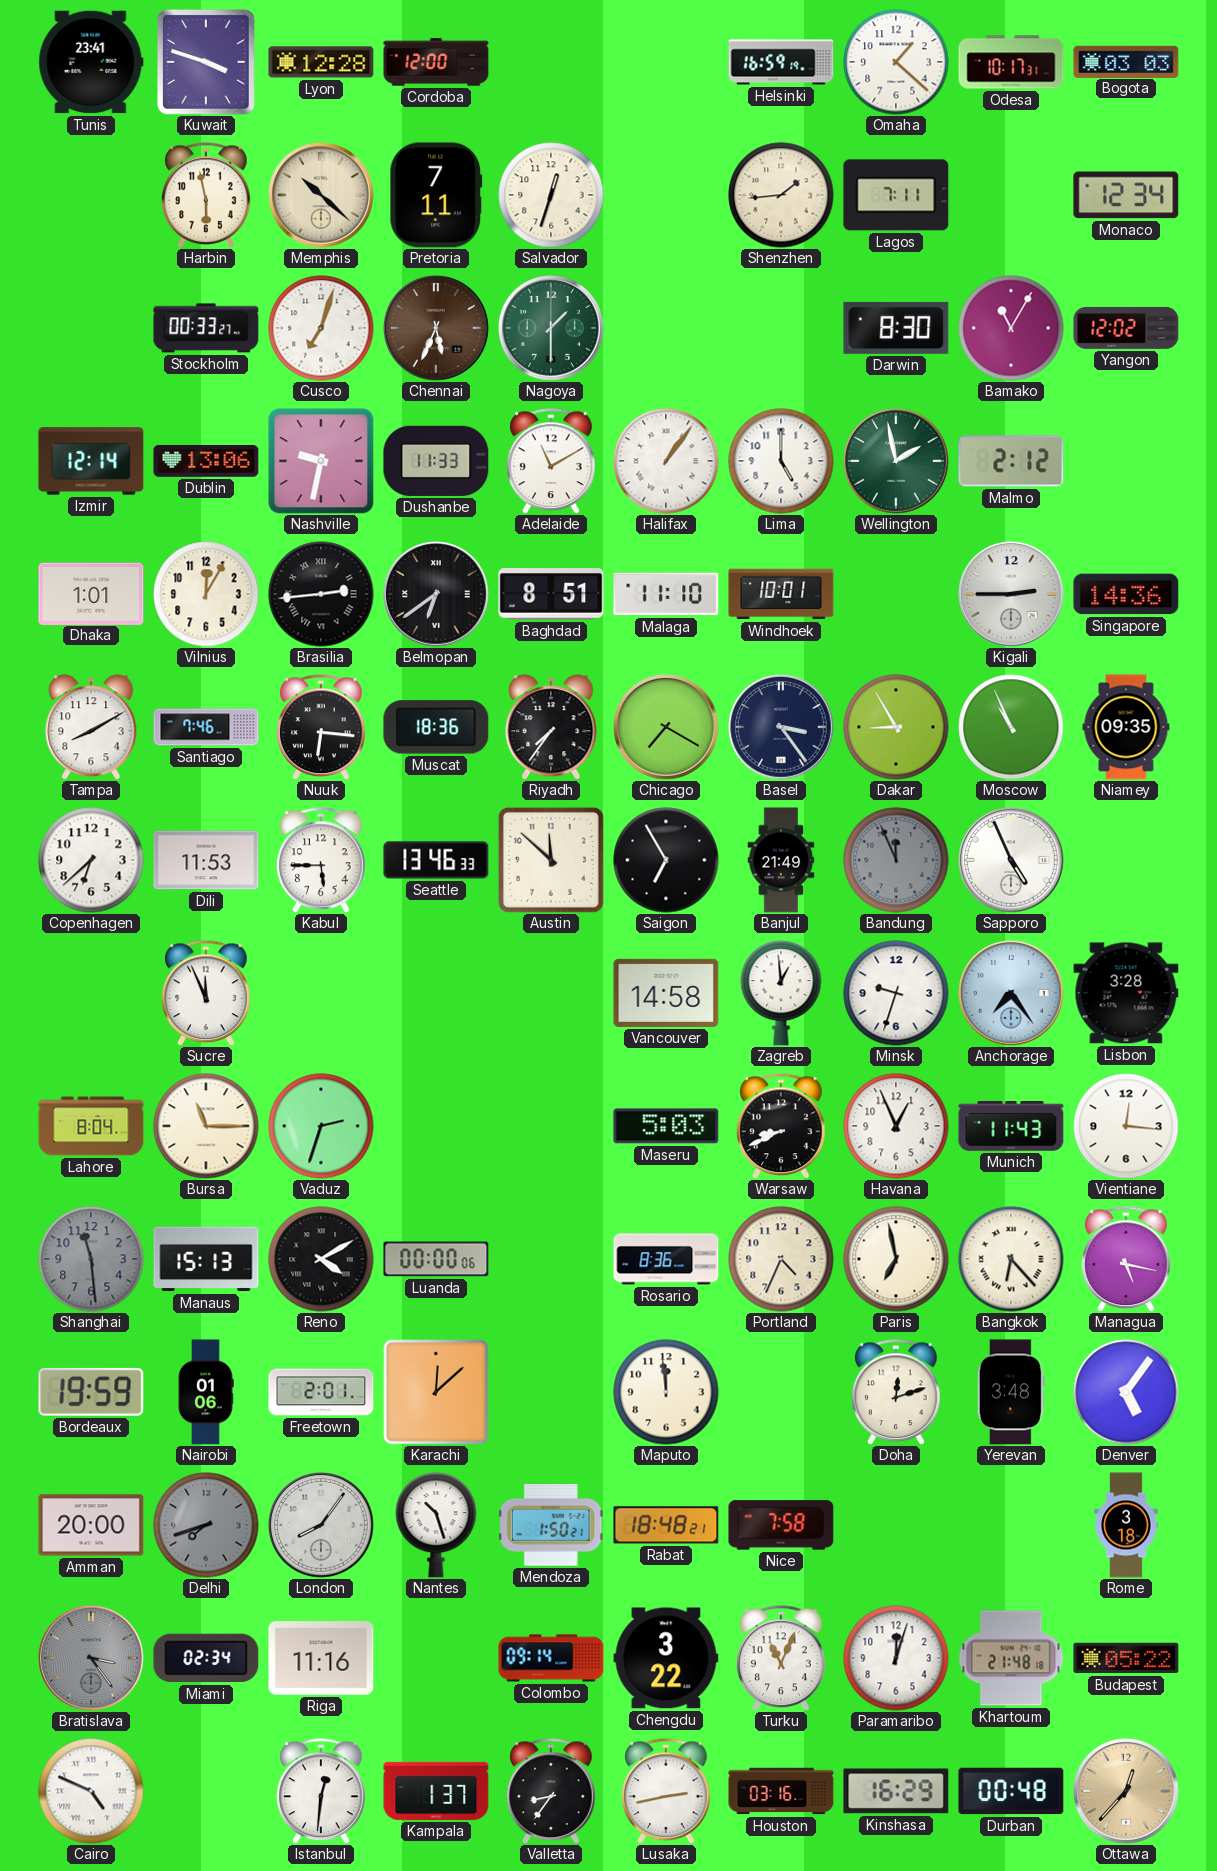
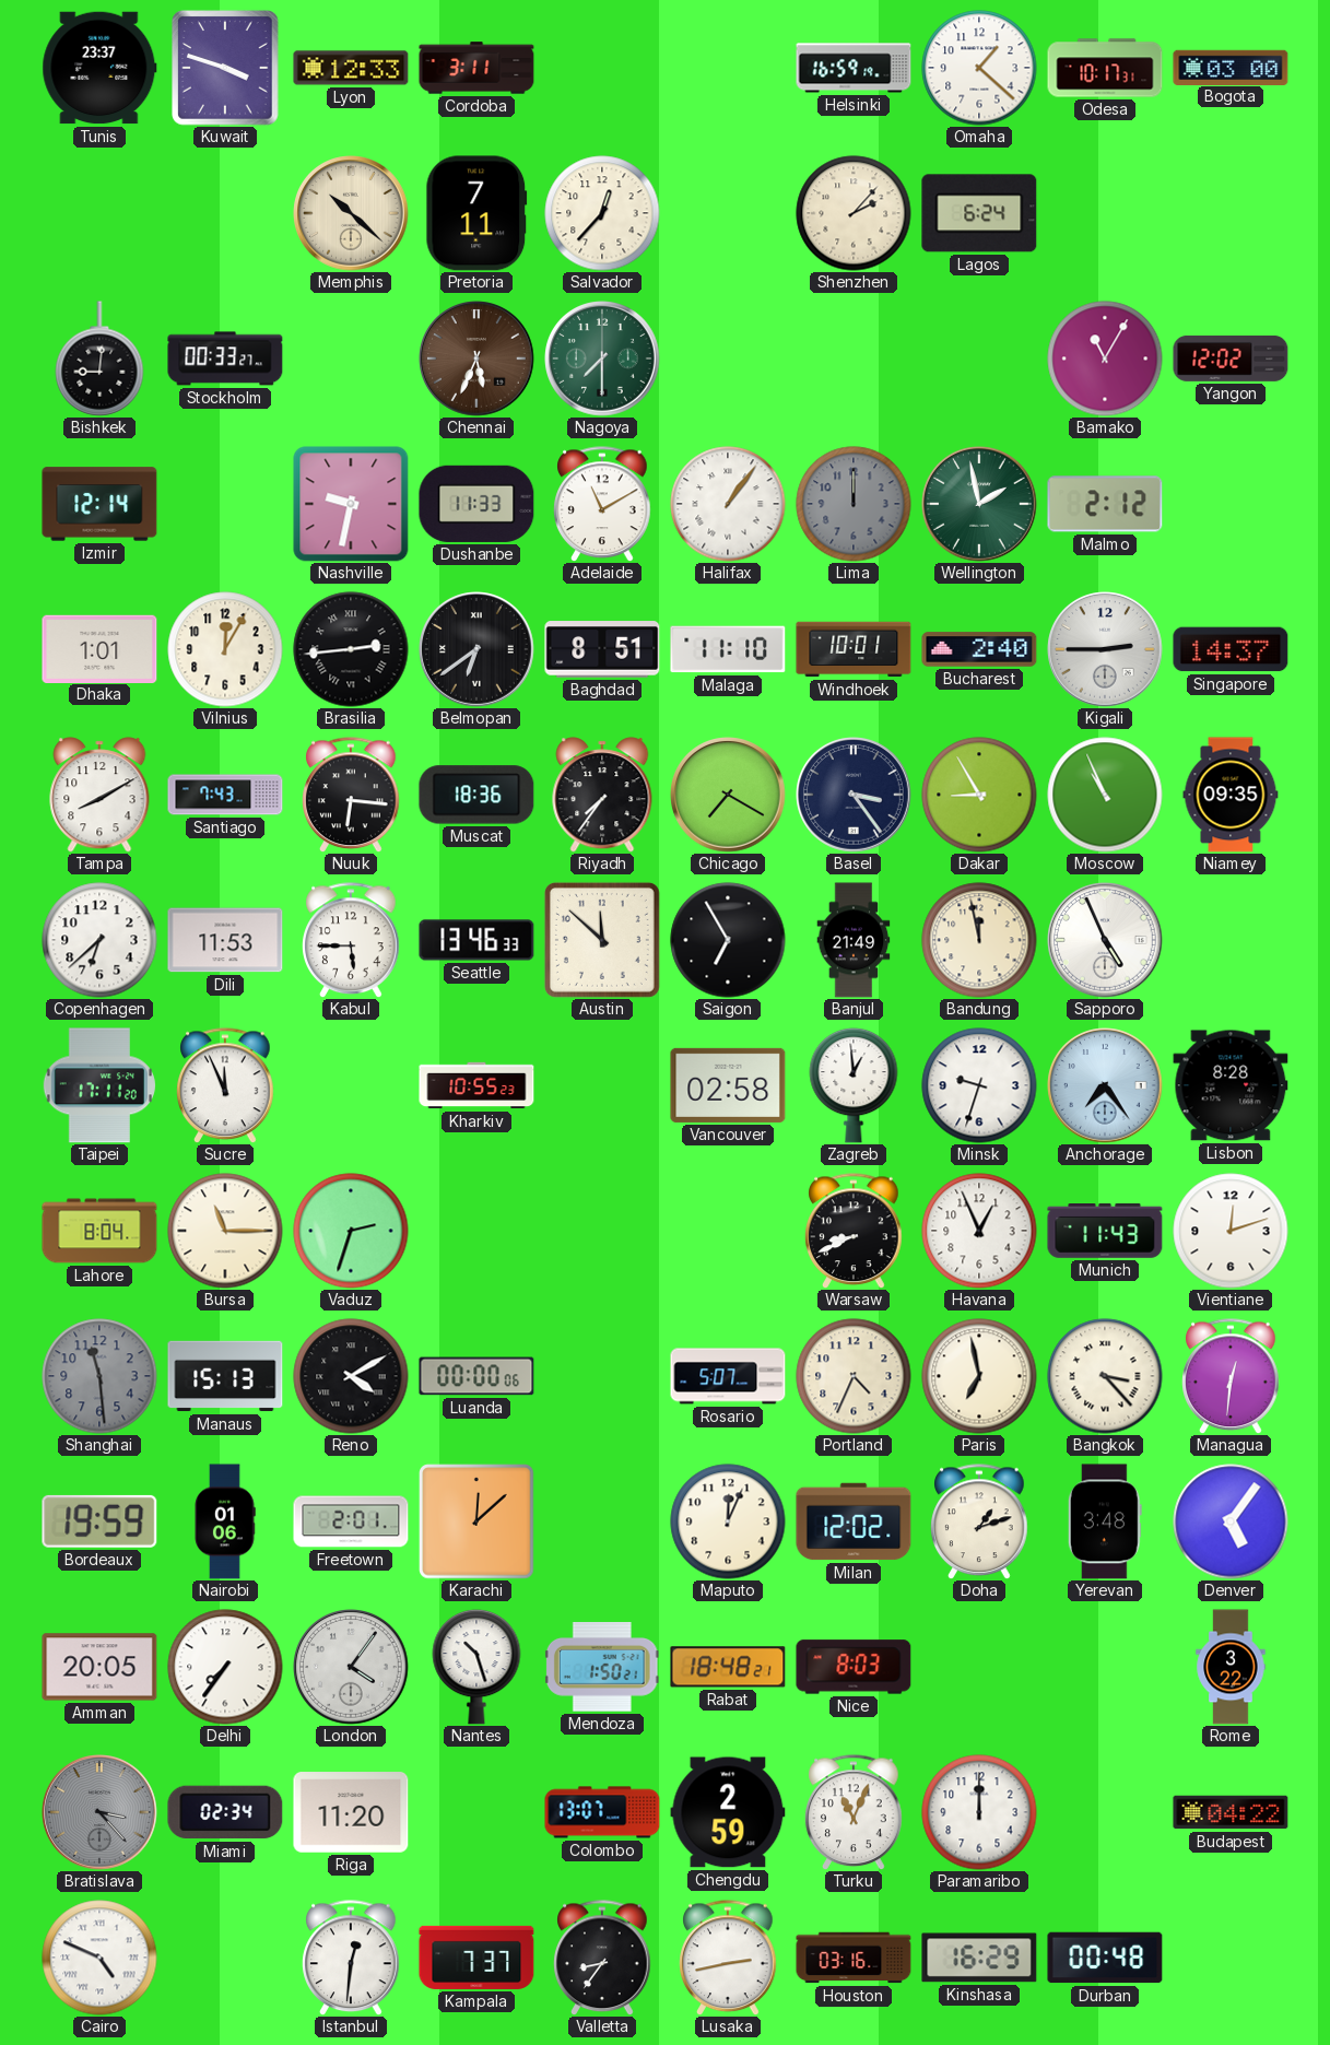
Tunis: 23:41 -> 23:37
Lyon: 12:28 -> 12:33
Cordoba: 12:00 -> 3:11
Bogota: 03:03 -> 03:00
Harbin: 5:58 -> none
Salvador: 12:33 -> 12:37
Shenzhen: 1:44 -> 2:07
Lagos: 7:11 -> 6:24
Monaco: 12:34 -> none
Bishkek: none -> 9:01
Cusco: 7:03 -> none
Nagoya: 1:30 -> 7:30
Darwin: 8:30 -> none
Dublin: 13:06 -> none
Lima: 5:00 -> 12:00
Lima dial: white -> grey
Bucharest: none -> 2:40
Singapore: 14:36 -> 14:37
Santiago: 7:46 -> 7:43
Bandung: 11:56 -> 11:58
Bandung dial: grey -> cream
Taipei: none -> 17:11
Kharkiv: none -> 10:55
Vancouver: 14:58 -> 02:58
Lisbon: 3:28 -> 8:28
Maseru: 5:03 -> none
Vientiane: 12:16 -> 12:12
Rosario: 8:36 -> 5:07
Bangkok: 6:23 -> 3:23
Managua: 5:17 -> 12:31
Maputo: 11:59 -> 12:04
Milan: none -> 12:02
Doha: 12:12 -> 1:12
Amman: 20:00 -> 20:05
Delhi: 7:42 -> 7:36
Delhi dial: grey -> white
London: 8:06 -> 4:06
Nice: 7:58 -> 8:03
Rome: 3:18 -> 3:22
Bratislava: 3:24 -> 3:23
Riga: 11:16 -> 11:20
Colombo: 09:14 -> 13:07
Chengdu: 3:22 -> 2:59
Paramaribo: 12:03 -> 12:00
Khartoum: 21:48 -> none
Budapest: 05:22 -> 04:22
Kampala: 1:37 -> 7:37
Ottawa: 12:37 -> none
